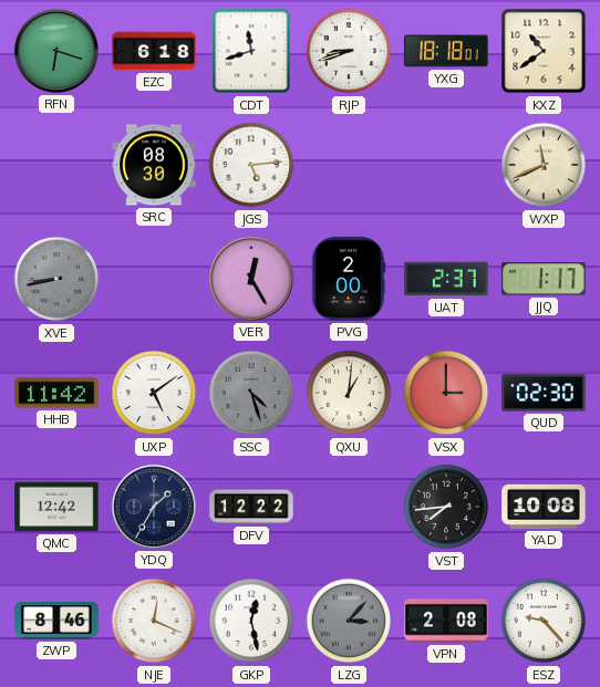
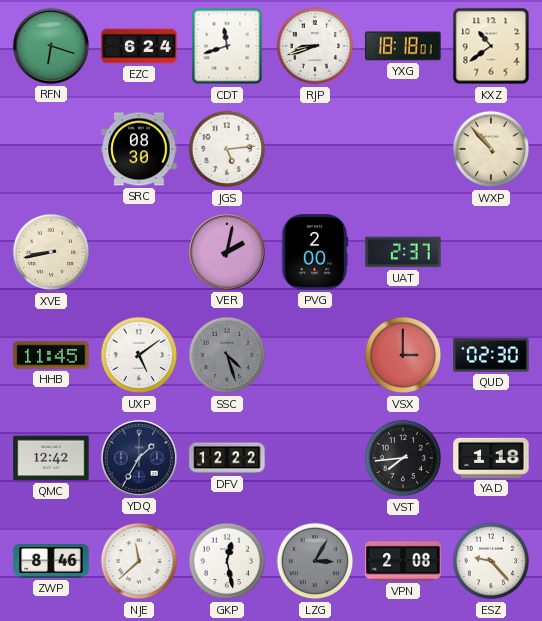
EZC: 6:18 -> 6:24
WXP: 11:41 -> 10:53
XVE dial: grey -> cream
VER: 12:25 -> 2:02
JJQ: 1:17 -> none
HHB: 11:42 -> 11:45
QXU: 1:01 -> none
YAD: 10:08 -> 1:18
NJE: 12:19 -> 11:38
LZG: 3:07 -> 3:05
